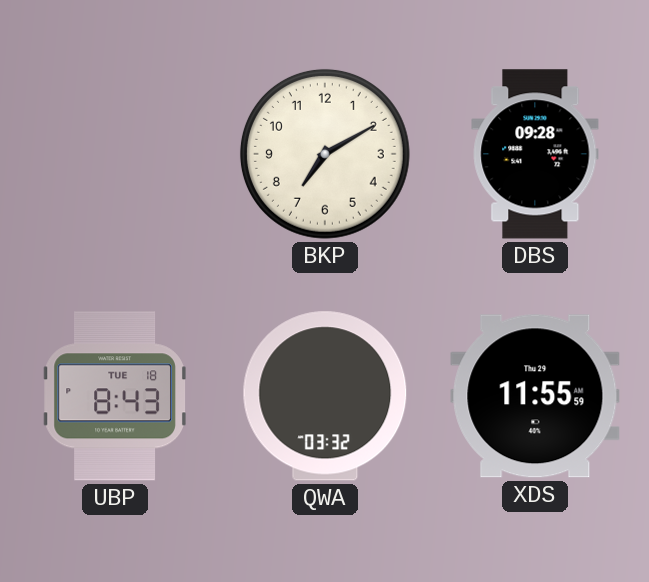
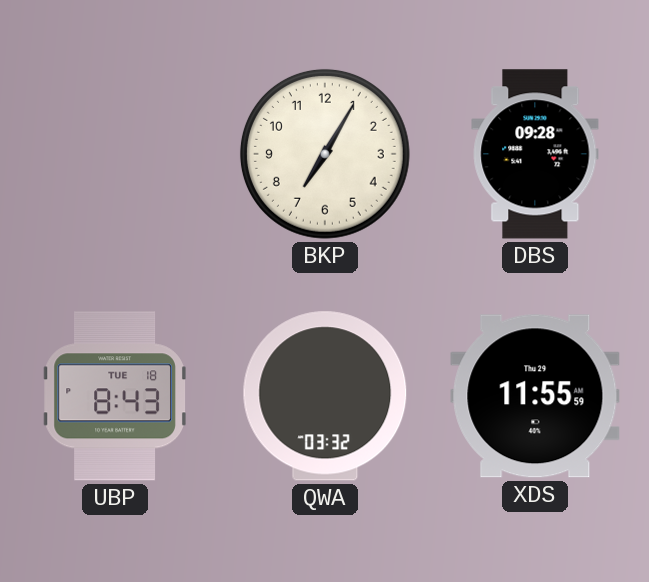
BKP: 7:10 -> 7:05
